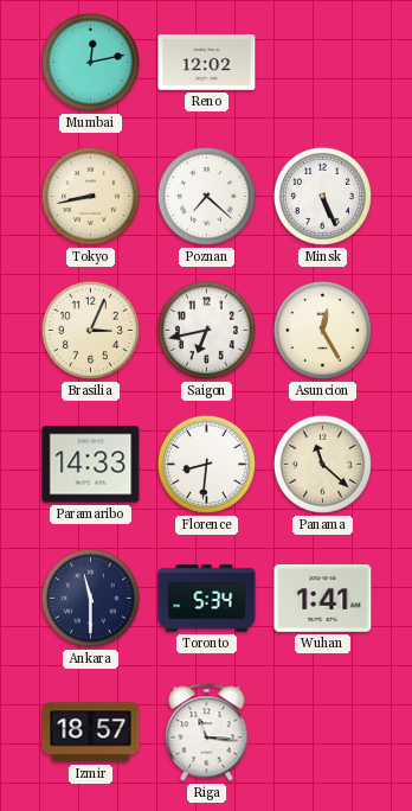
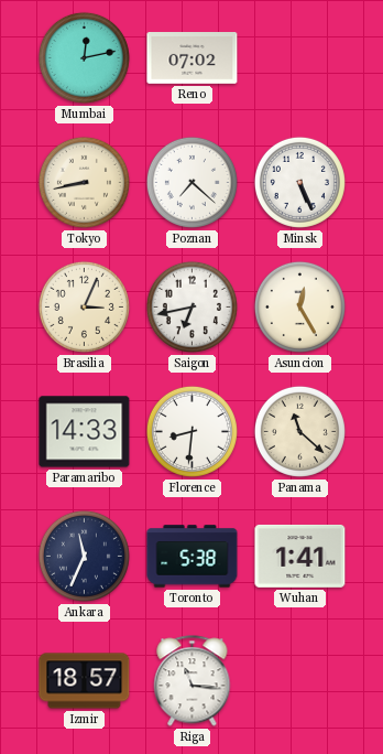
Reno: 12:02 -> 07:02
Ankara: 11:30 -> 11:34
Toronto: 5:34 -> 5:38
